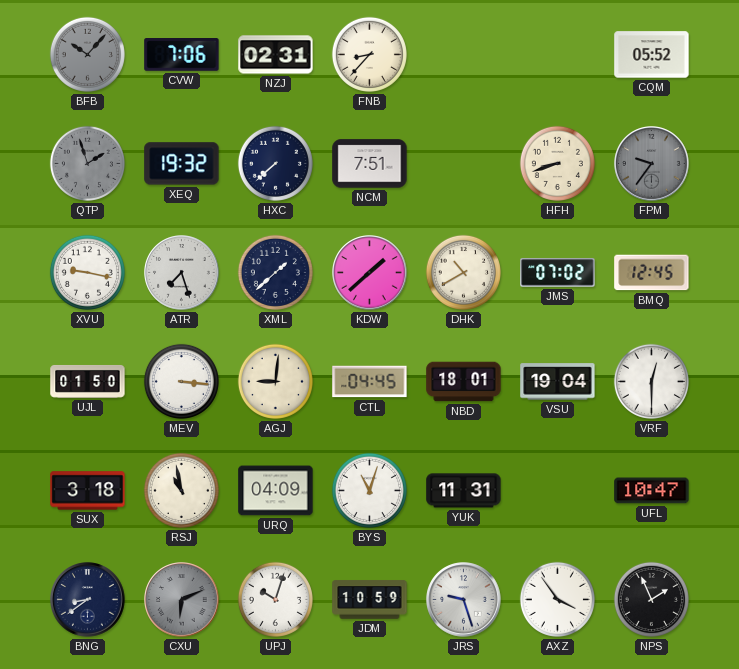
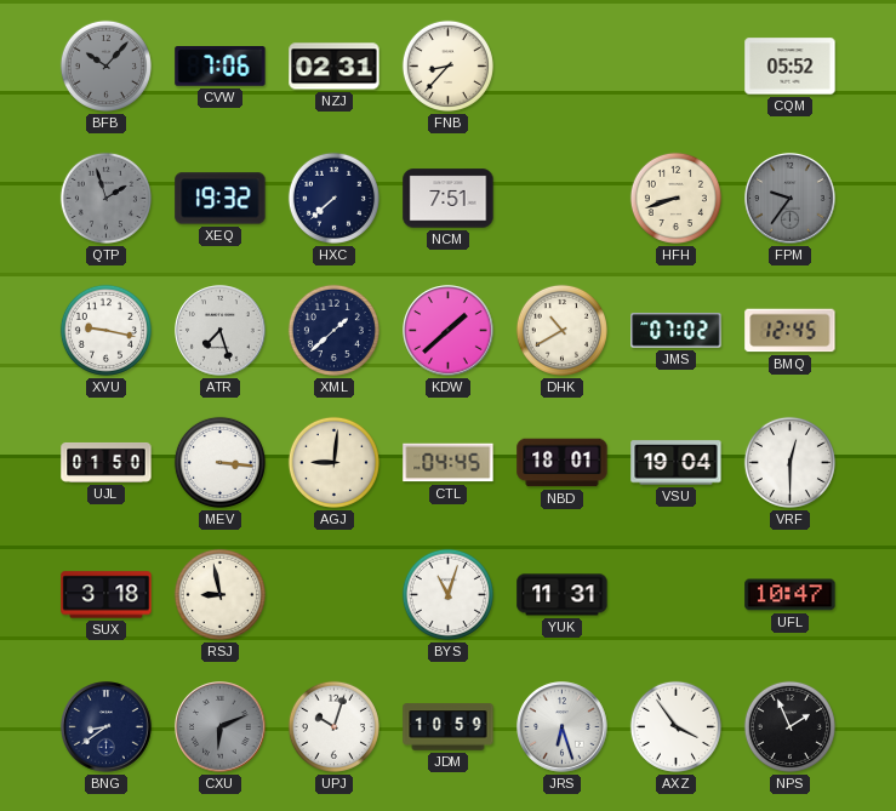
RSJ: 10:58 -> 8:58
URQ: 04:09 -> none
JRS: 9:27 -> 6:27
